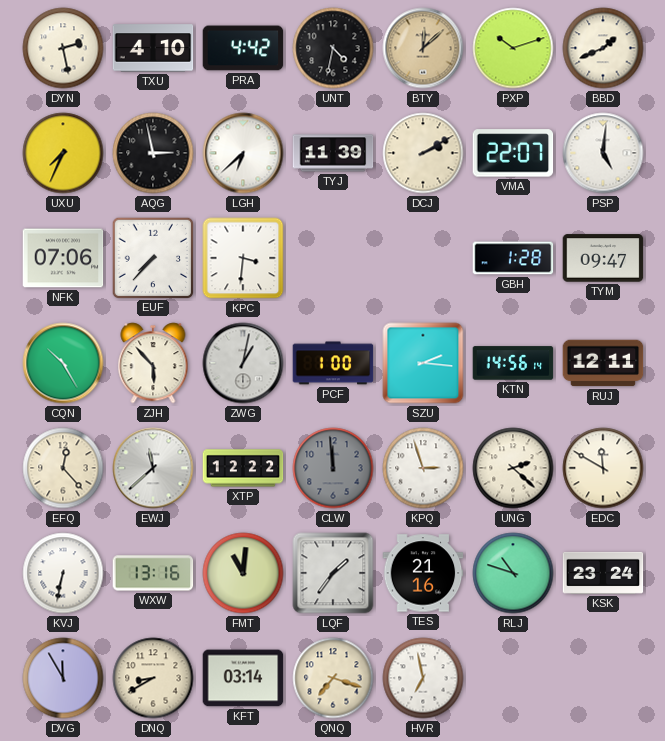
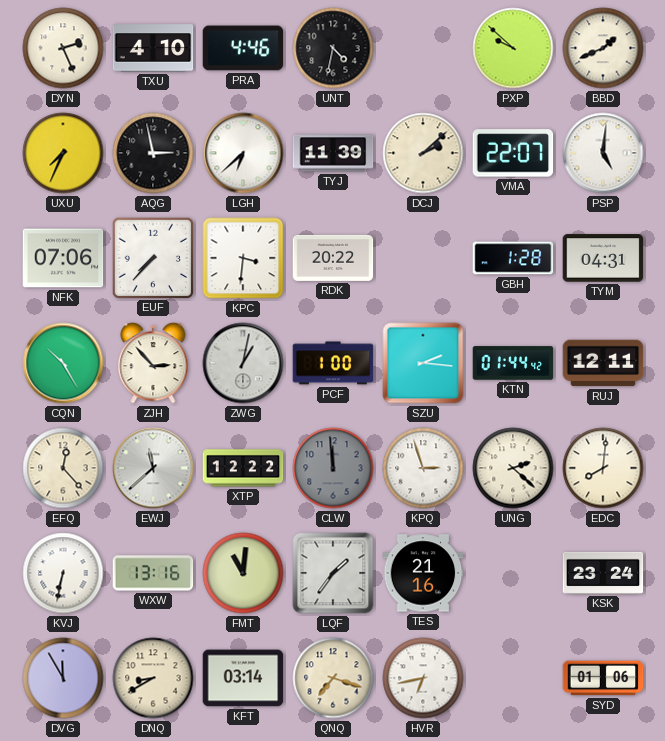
DYN: 2:28 -> 2:26
PRA: 4:42 -> 4:46
BTY: 12:08 -> none
PXP: 10:12 -> 9:52
DCJ: 2:10 -> 2:08
RDK: none -> 20:22
TYM: 09:47 -> 04:31
ZJH: 5:53 -> 2:53
KTN: 14:56 -> 01:44
EDC: 11:50 -> 8:01
RLJ: 10:48 -> none
HVR: 6:58 -> 6:43
SYD: none -> 01:06
